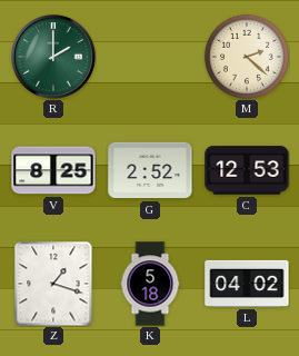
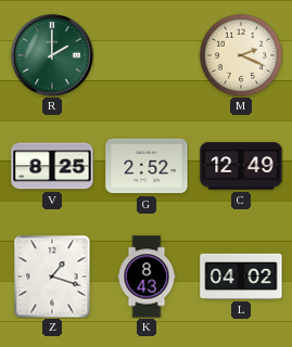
M: 2:22 -> 2:19
C: 12:53 -> 12:49
K: 5:18 -> 8:43
